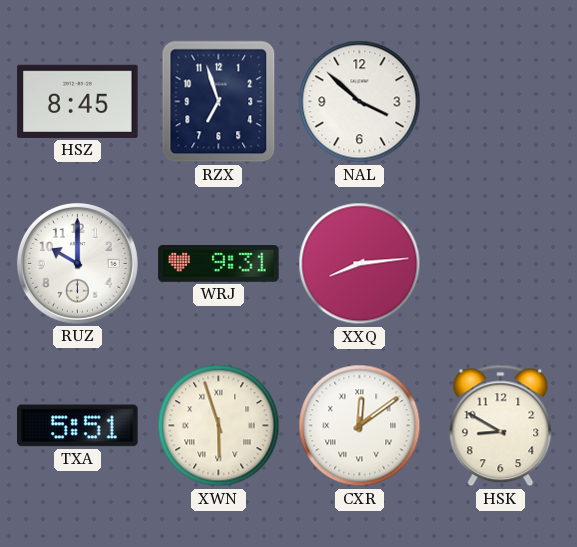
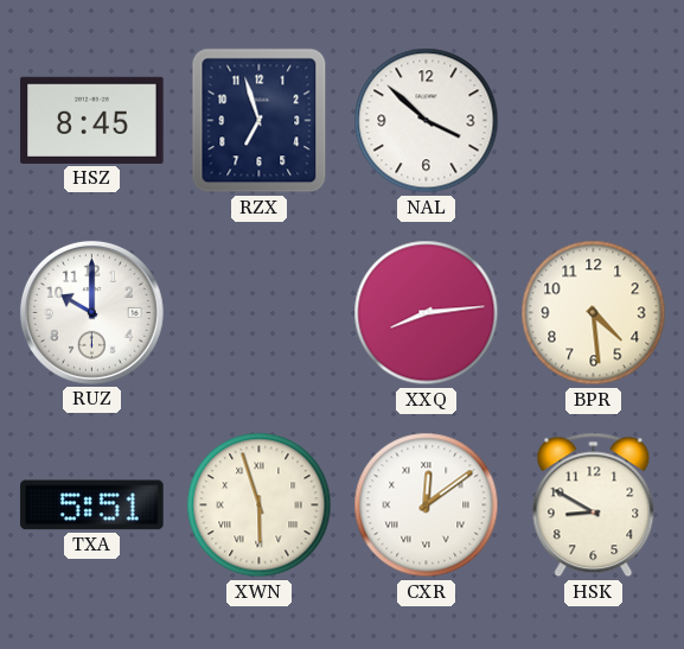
WRJ: 9:31 -> none
BPR: none -> 4:29
